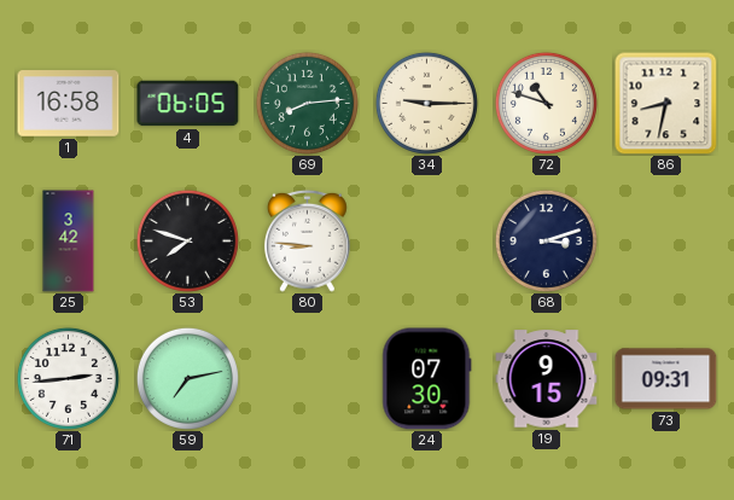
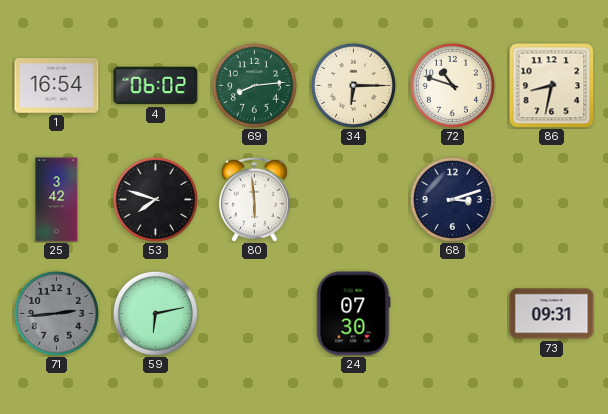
1: 16:58 -> 16:54
4: 06:05 -> 06:02
34: 9:15 -> 6:15
80: 8:46 -> 5:59
71 dial: white -> grey
59: 7:13 -> 6:13
19: 9:15 -> none
